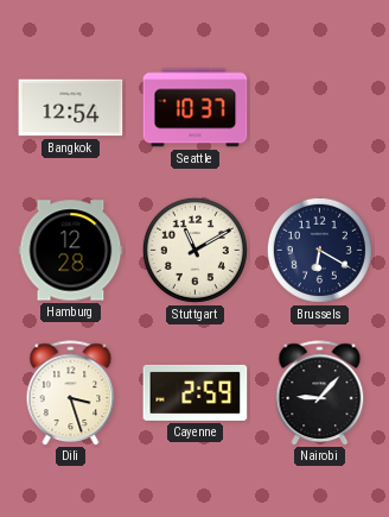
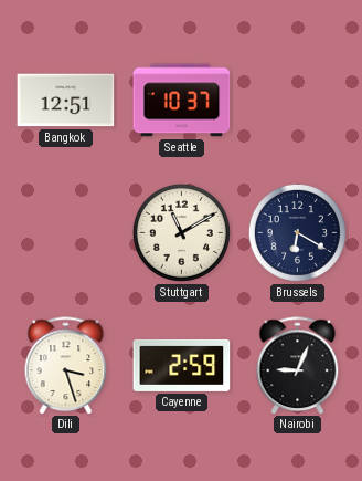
Bangkok: 12:54 -> 12:51
Hamburg: 12:28 -> none
Nairobi: 9:07 -> 9:04
